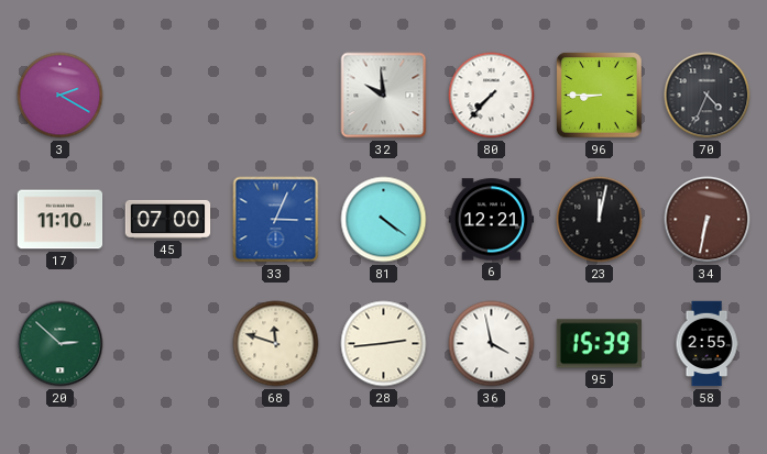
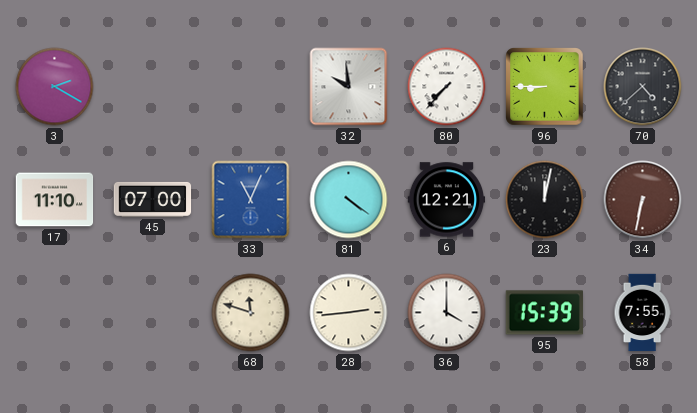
70: 4:34 -> 4:38
33: 3:04 -> 11:04
20: 2:52 -> none
36: 3:58 -> 4:00
58: 2:55 -> 7:55
